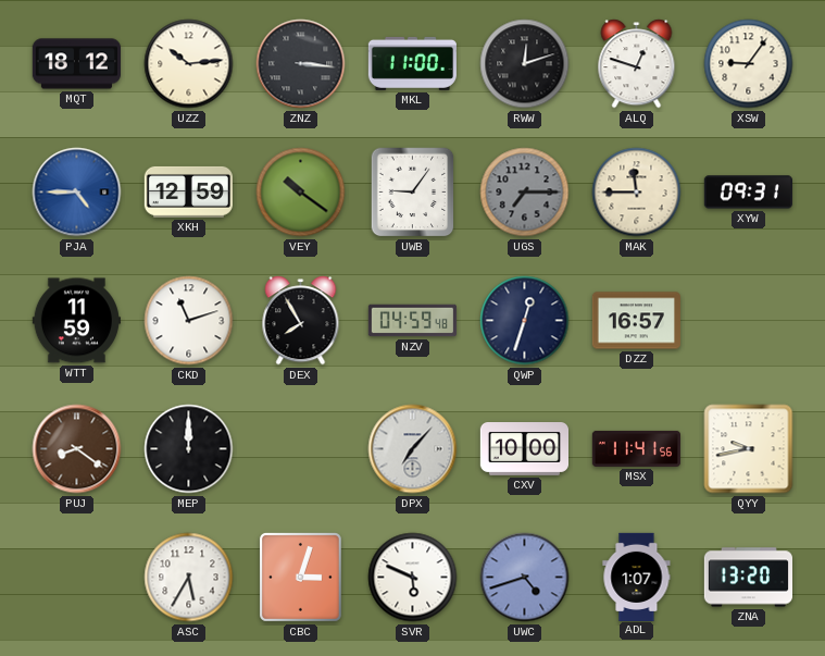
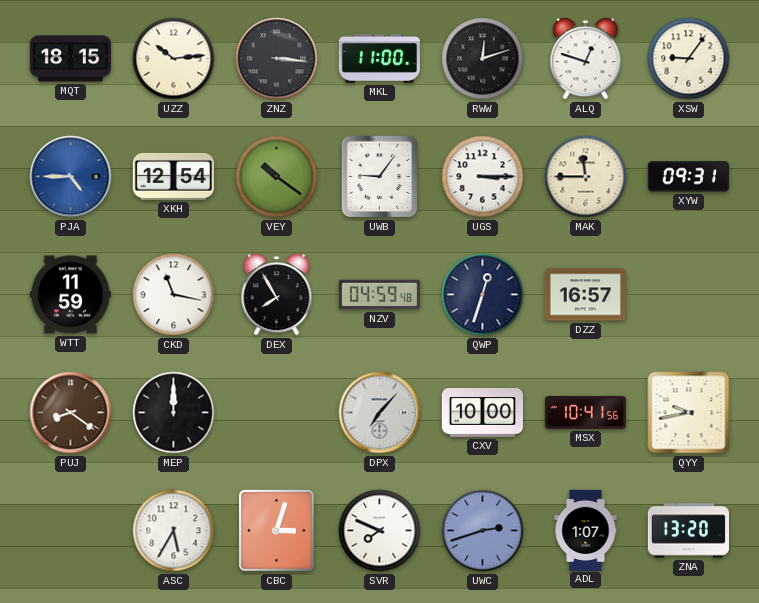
MQT: 18:12 -> 18:15
XKH: 12:59 -> 12:54
UGS: 7:15 -> 3:15
UGS dial: grey -> white
CKD: 11:12 -> 11:17
MSX: 11:41 -> 10:41
SVR: 5:49 -> 7:49
UWC: 4:42 -> 2:42
